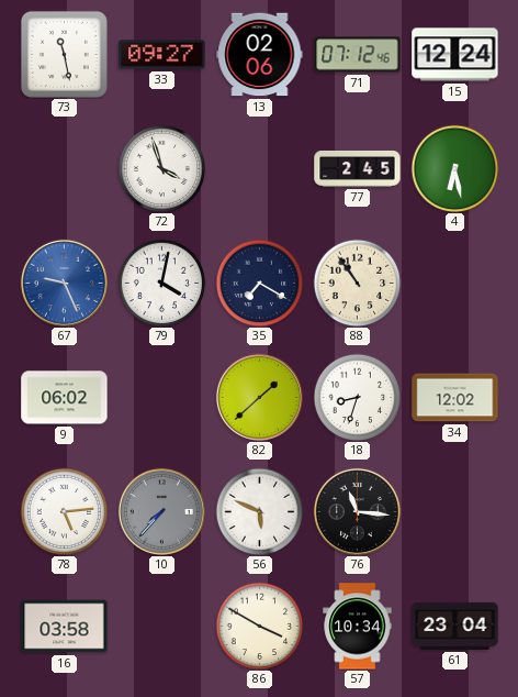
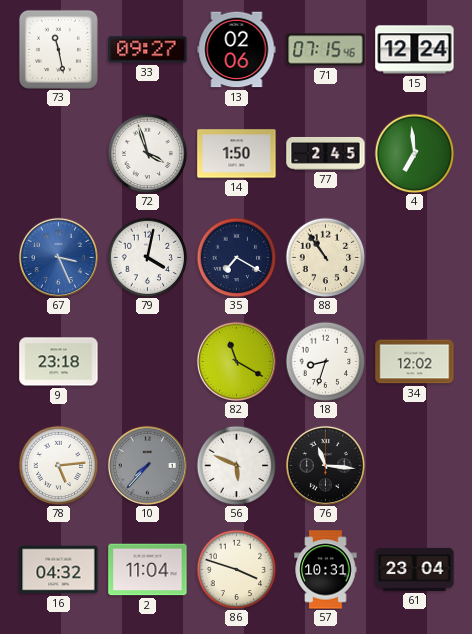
71: 07:12 -> 07:15
14: none -> 1:50
4: 6:28 -> 6:59
67: 9:26 -> 3:26
9: 06:02 -> 23:18
82: 1:38 -> 11:20
16: 03:58 -> 04:32
2: none -> 11:04
86: 3:50 -> 3:48
57: 10:34 -> 10:31
